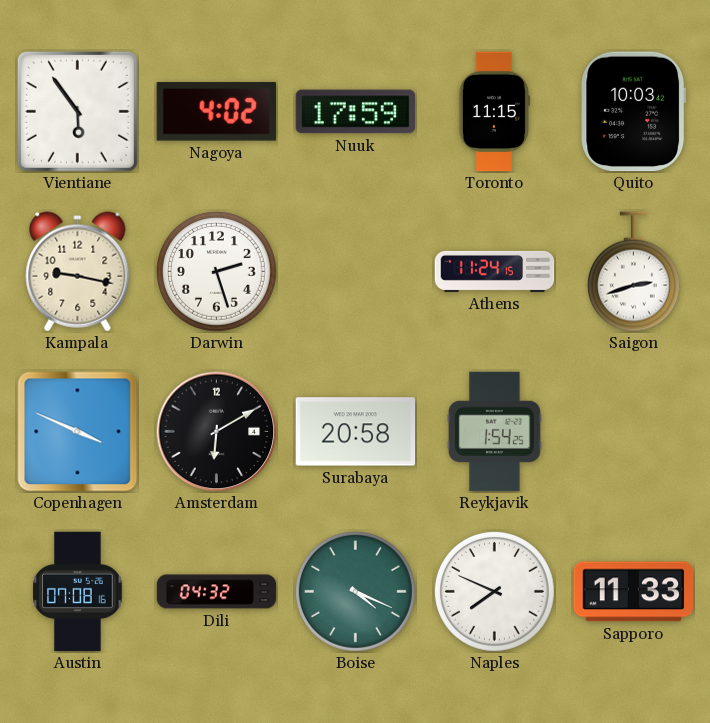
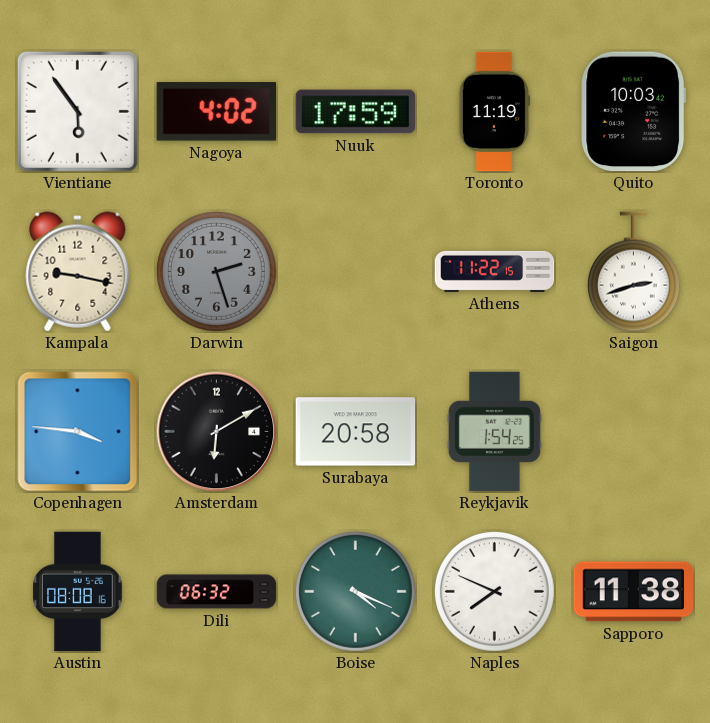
Toronto: 11:15 -> 11:19
Darwin dial: white -> grey
Athens: 11:24 -> 11:22
Copenhagen: 3:49 -> 3:46
Austin: 07:08 -> 08:08
Dili: 04:32 -> 06:32
Sapporo: 11:33 -> 11:38
